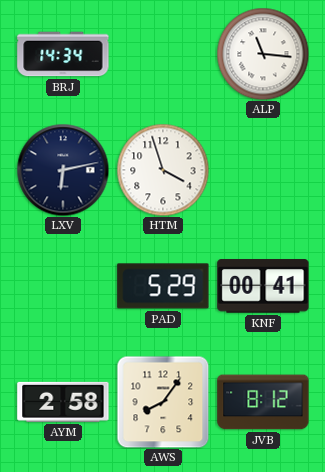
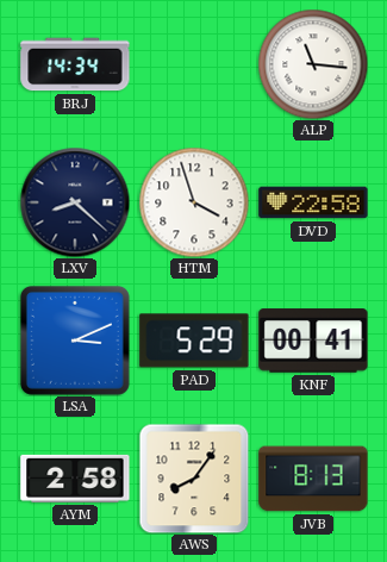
LXV: 6:13 -> 8:22
DVD: none -> 22:58
LSA: none -> 3:11
JVB: 8:12 -> 8:13
